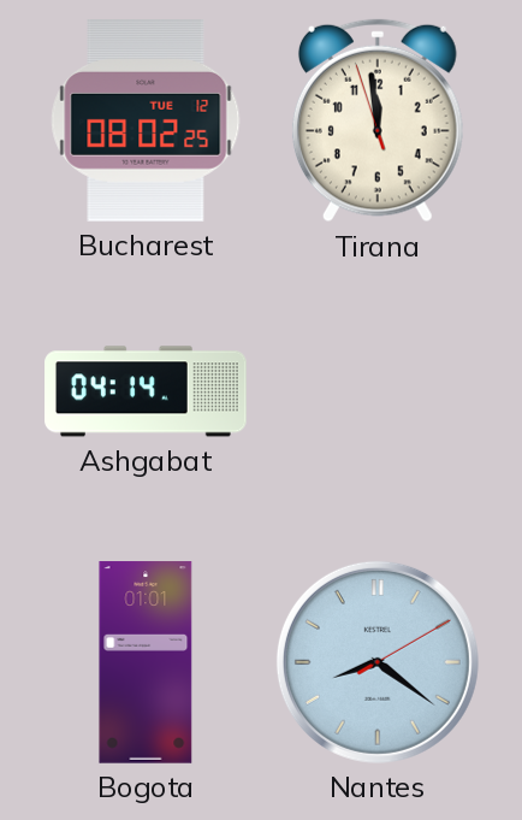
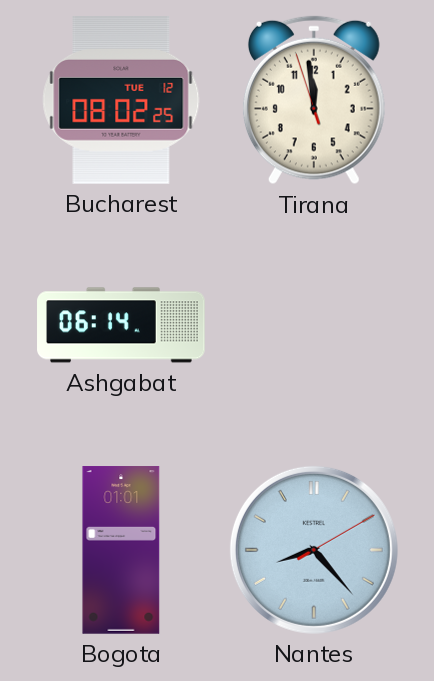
Ashgabat: 04:14 -> 06:14
Nantes: 8:21 -> 8:23
